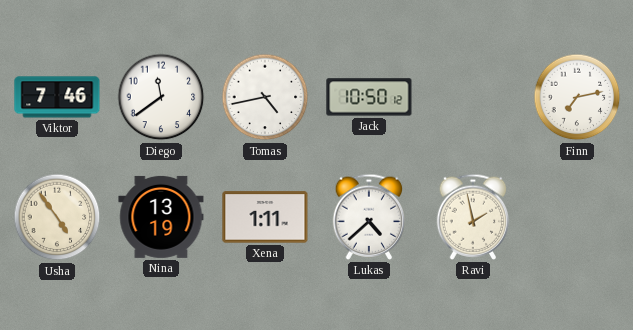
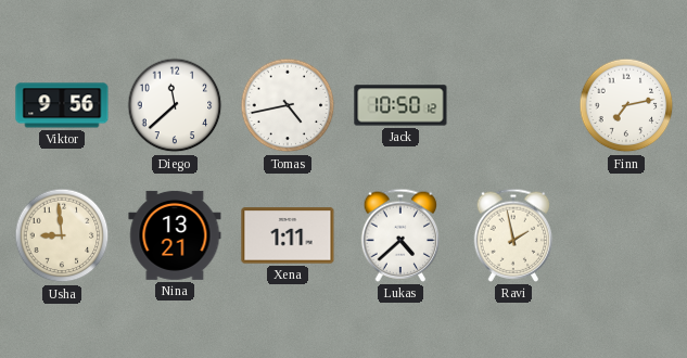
Viktor: 7:46 -> 9:56
Diego: 11:39 -> 11:38
Usha: 4:54 -> 8:59
Nina: 13:19 -> 13:21
